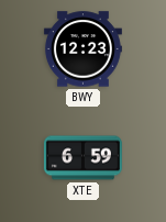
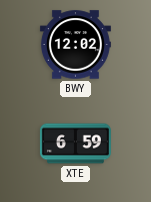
BWY: 12:23 -> 12:02
